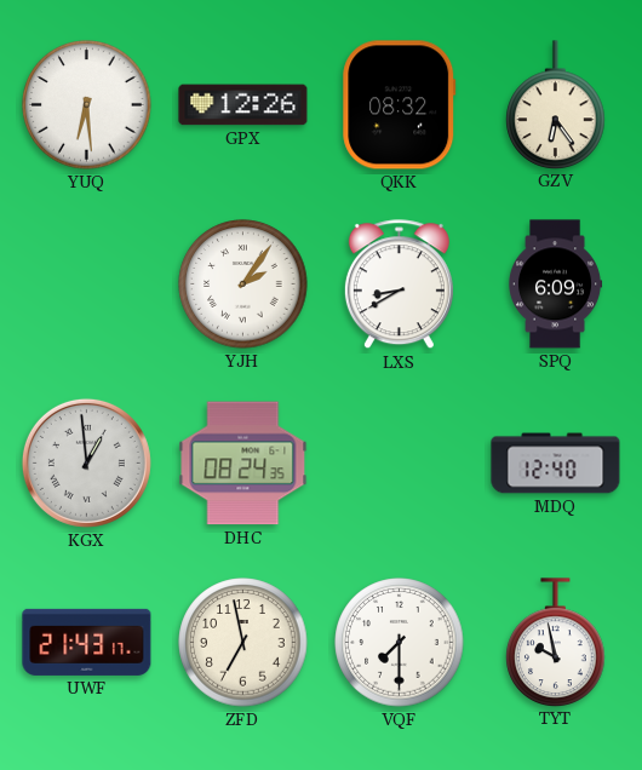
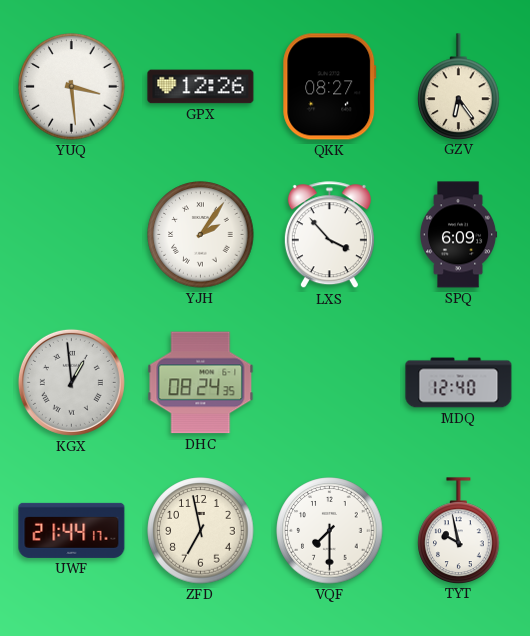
YUQ: 6:29 -> 3:29
QKK: 08:32 -> 08:27
LXS: 8:40 -> 3:53
UWF: 21:43 -> 21:44
